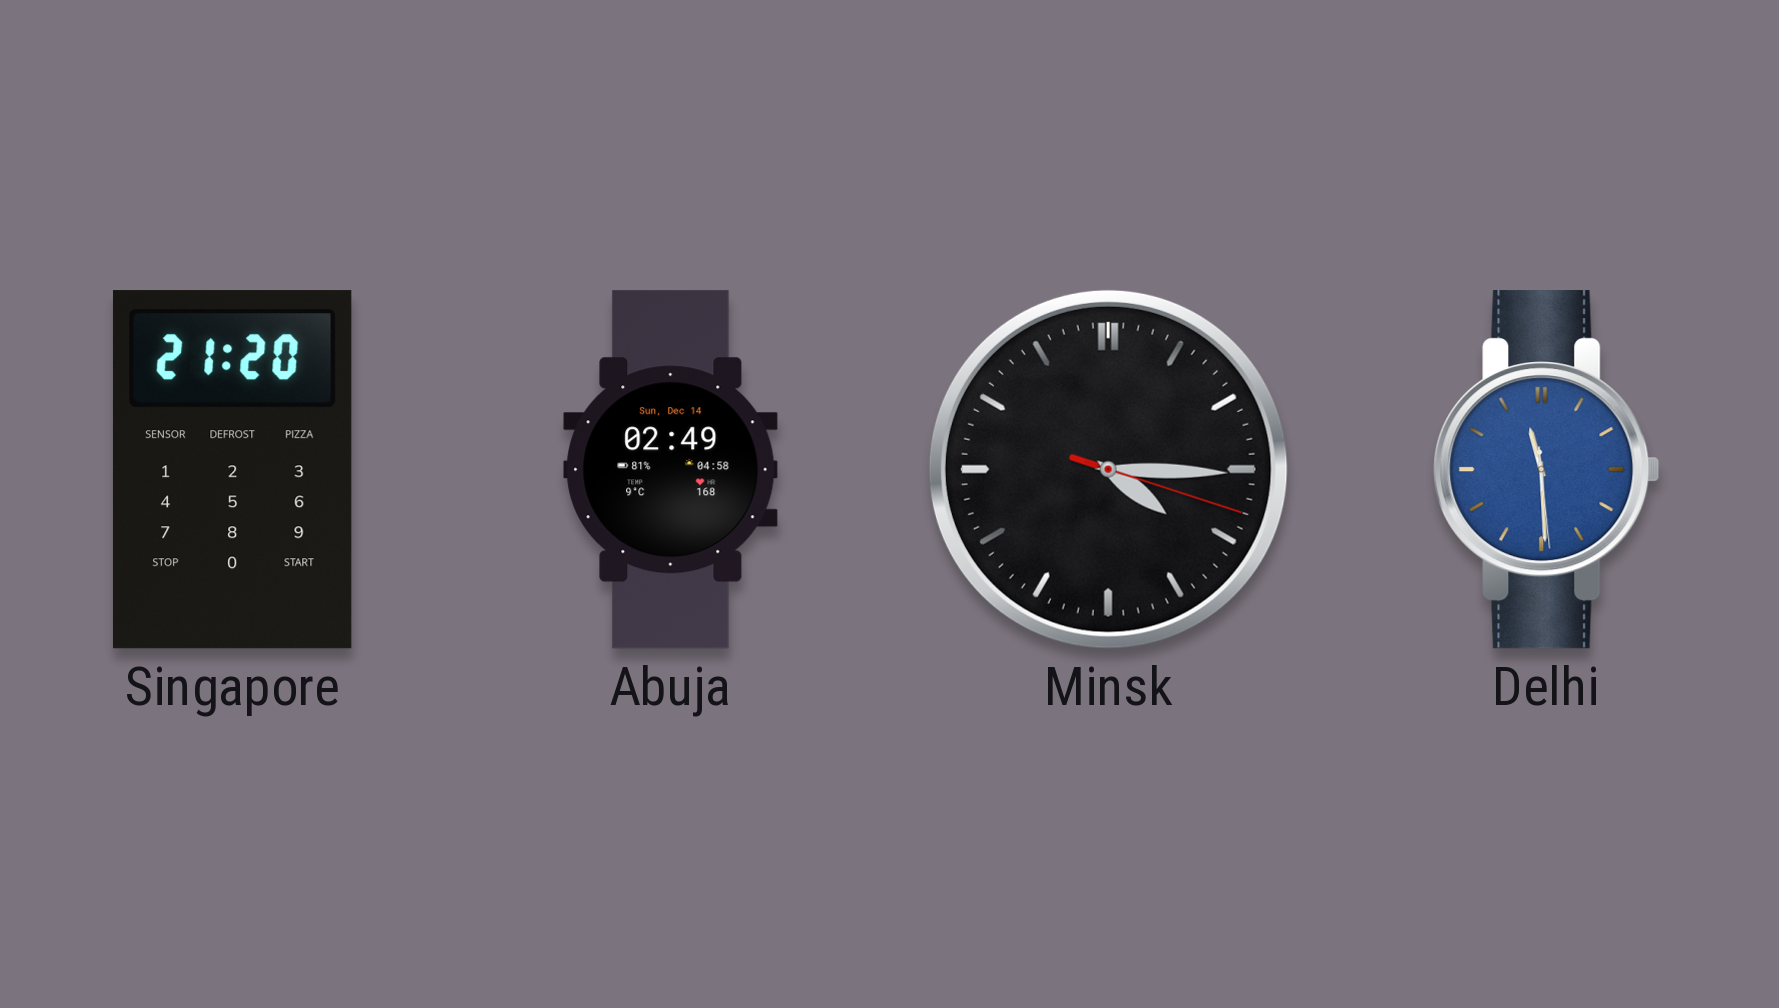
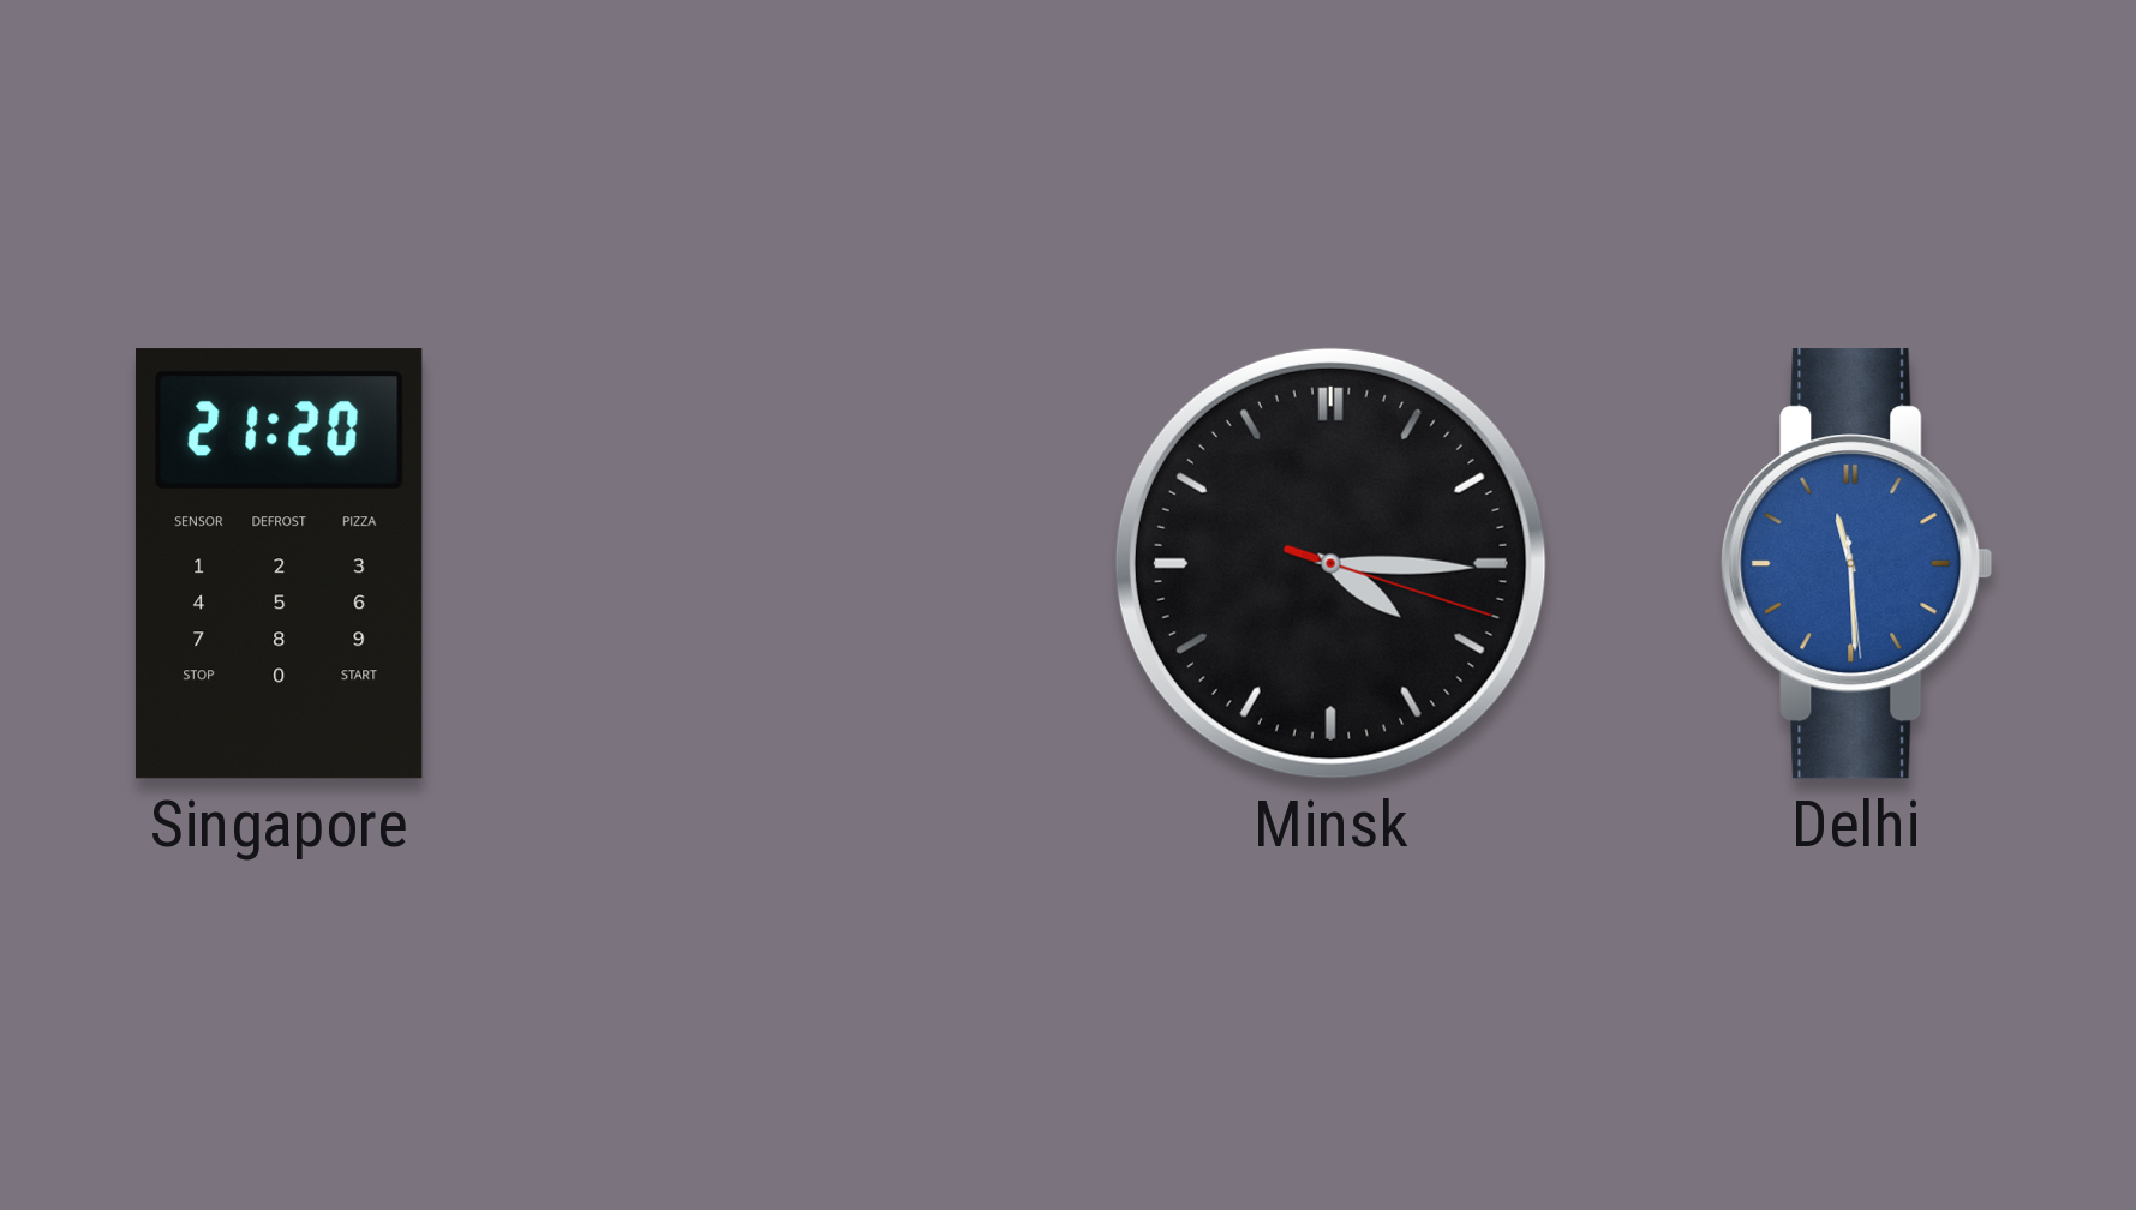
Abuja: 02:49 -> none
